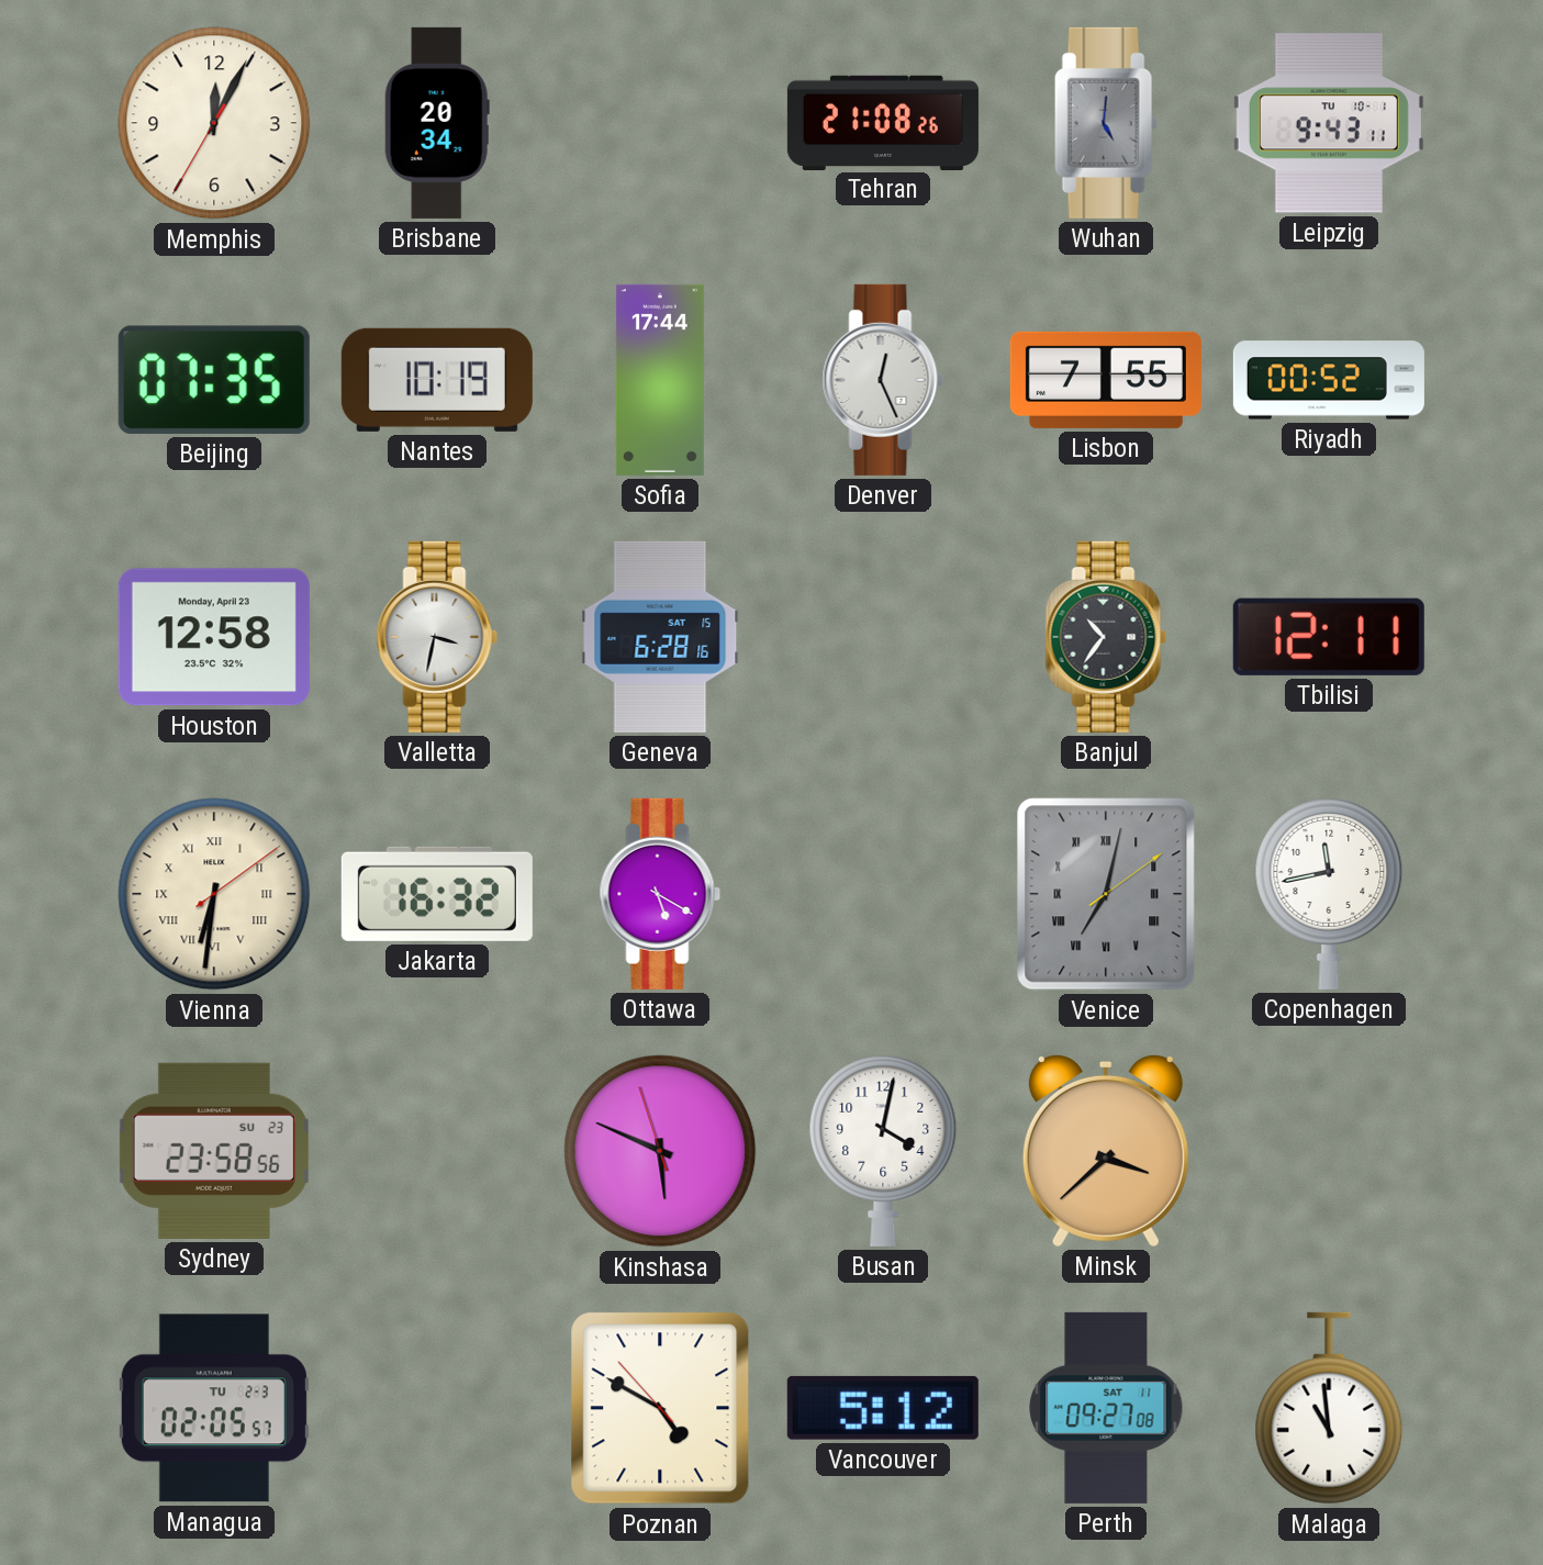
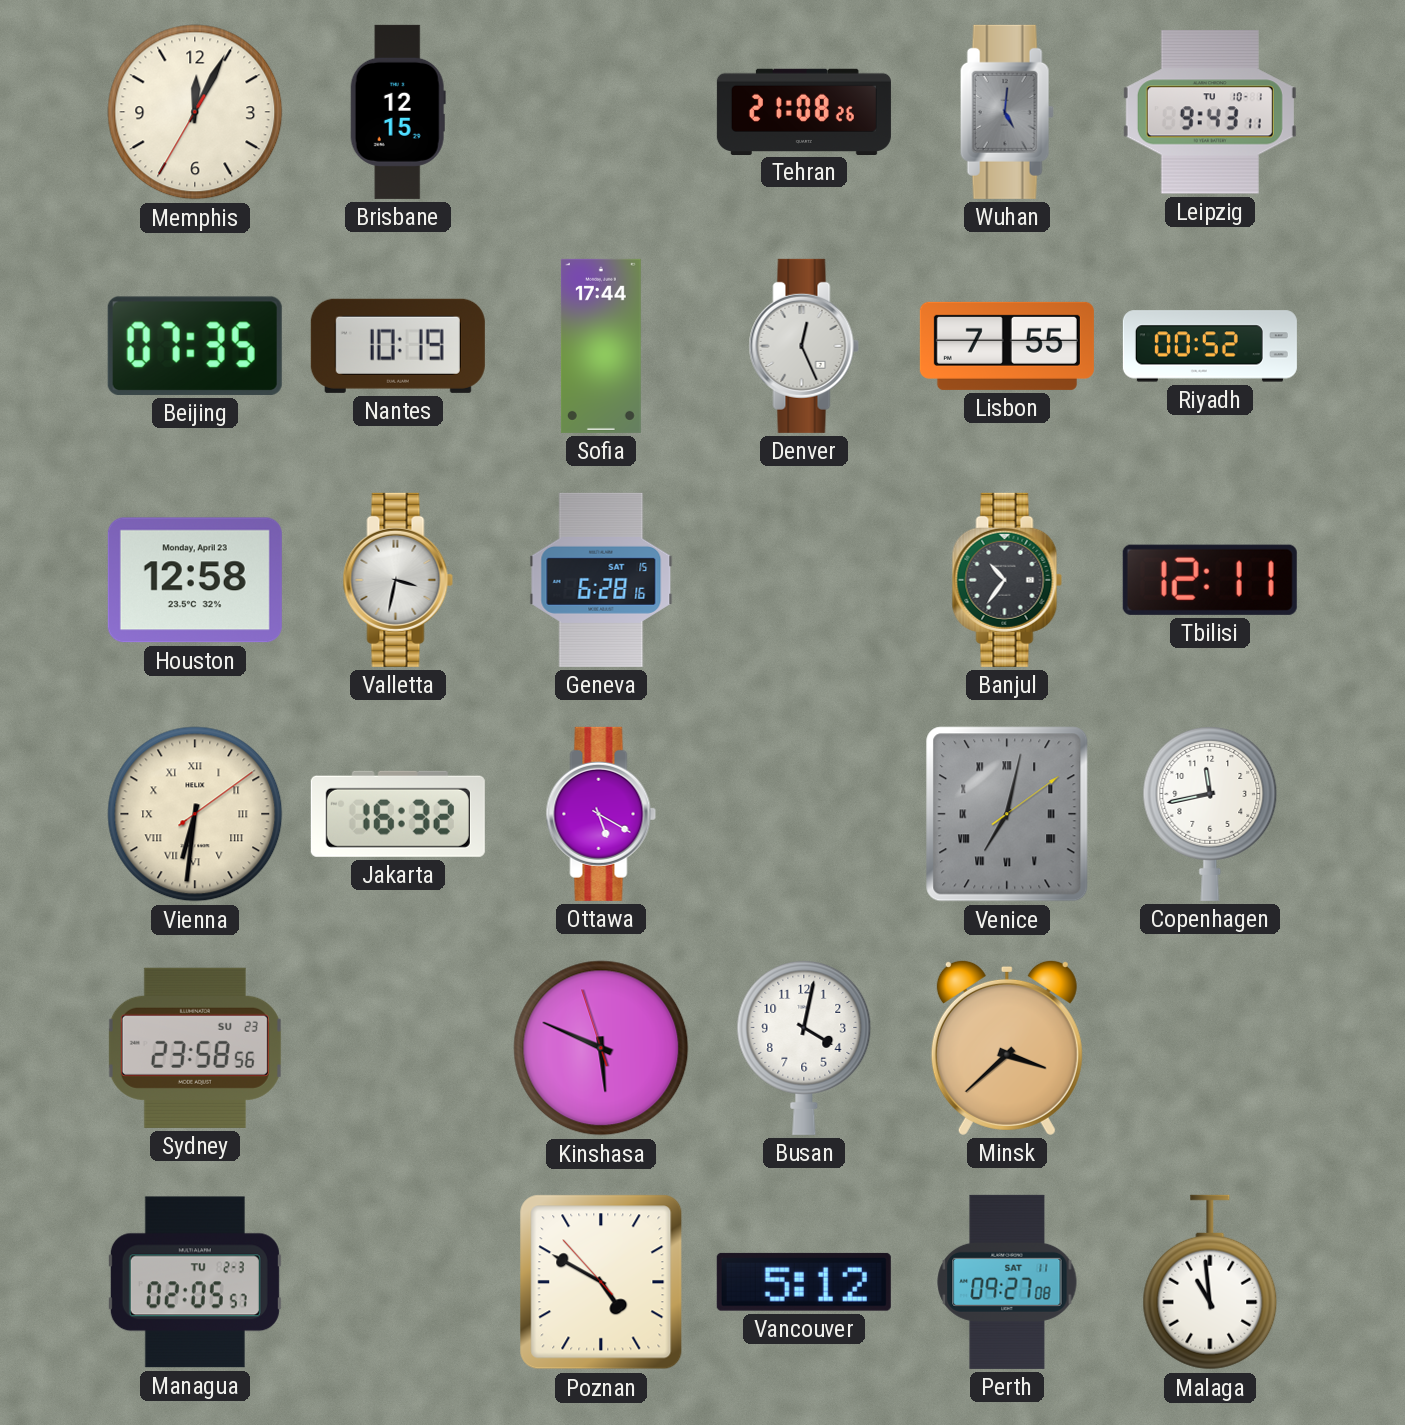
Brisbane: 20:34 -> 12:15
